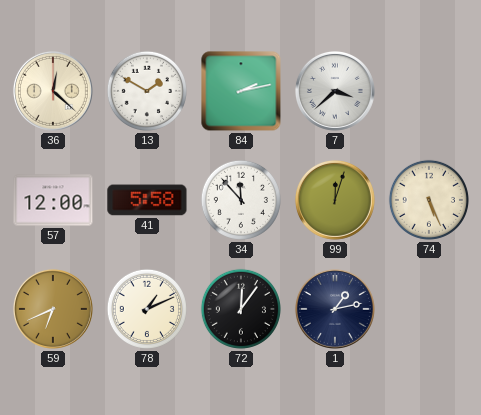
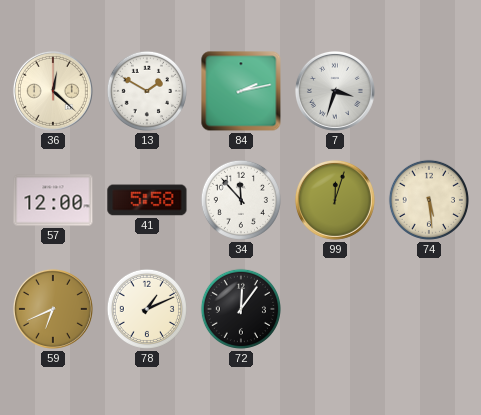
7: 3:38 -> 3:33
74: 5:26 -> 5:29
1: 1:13 -> none
